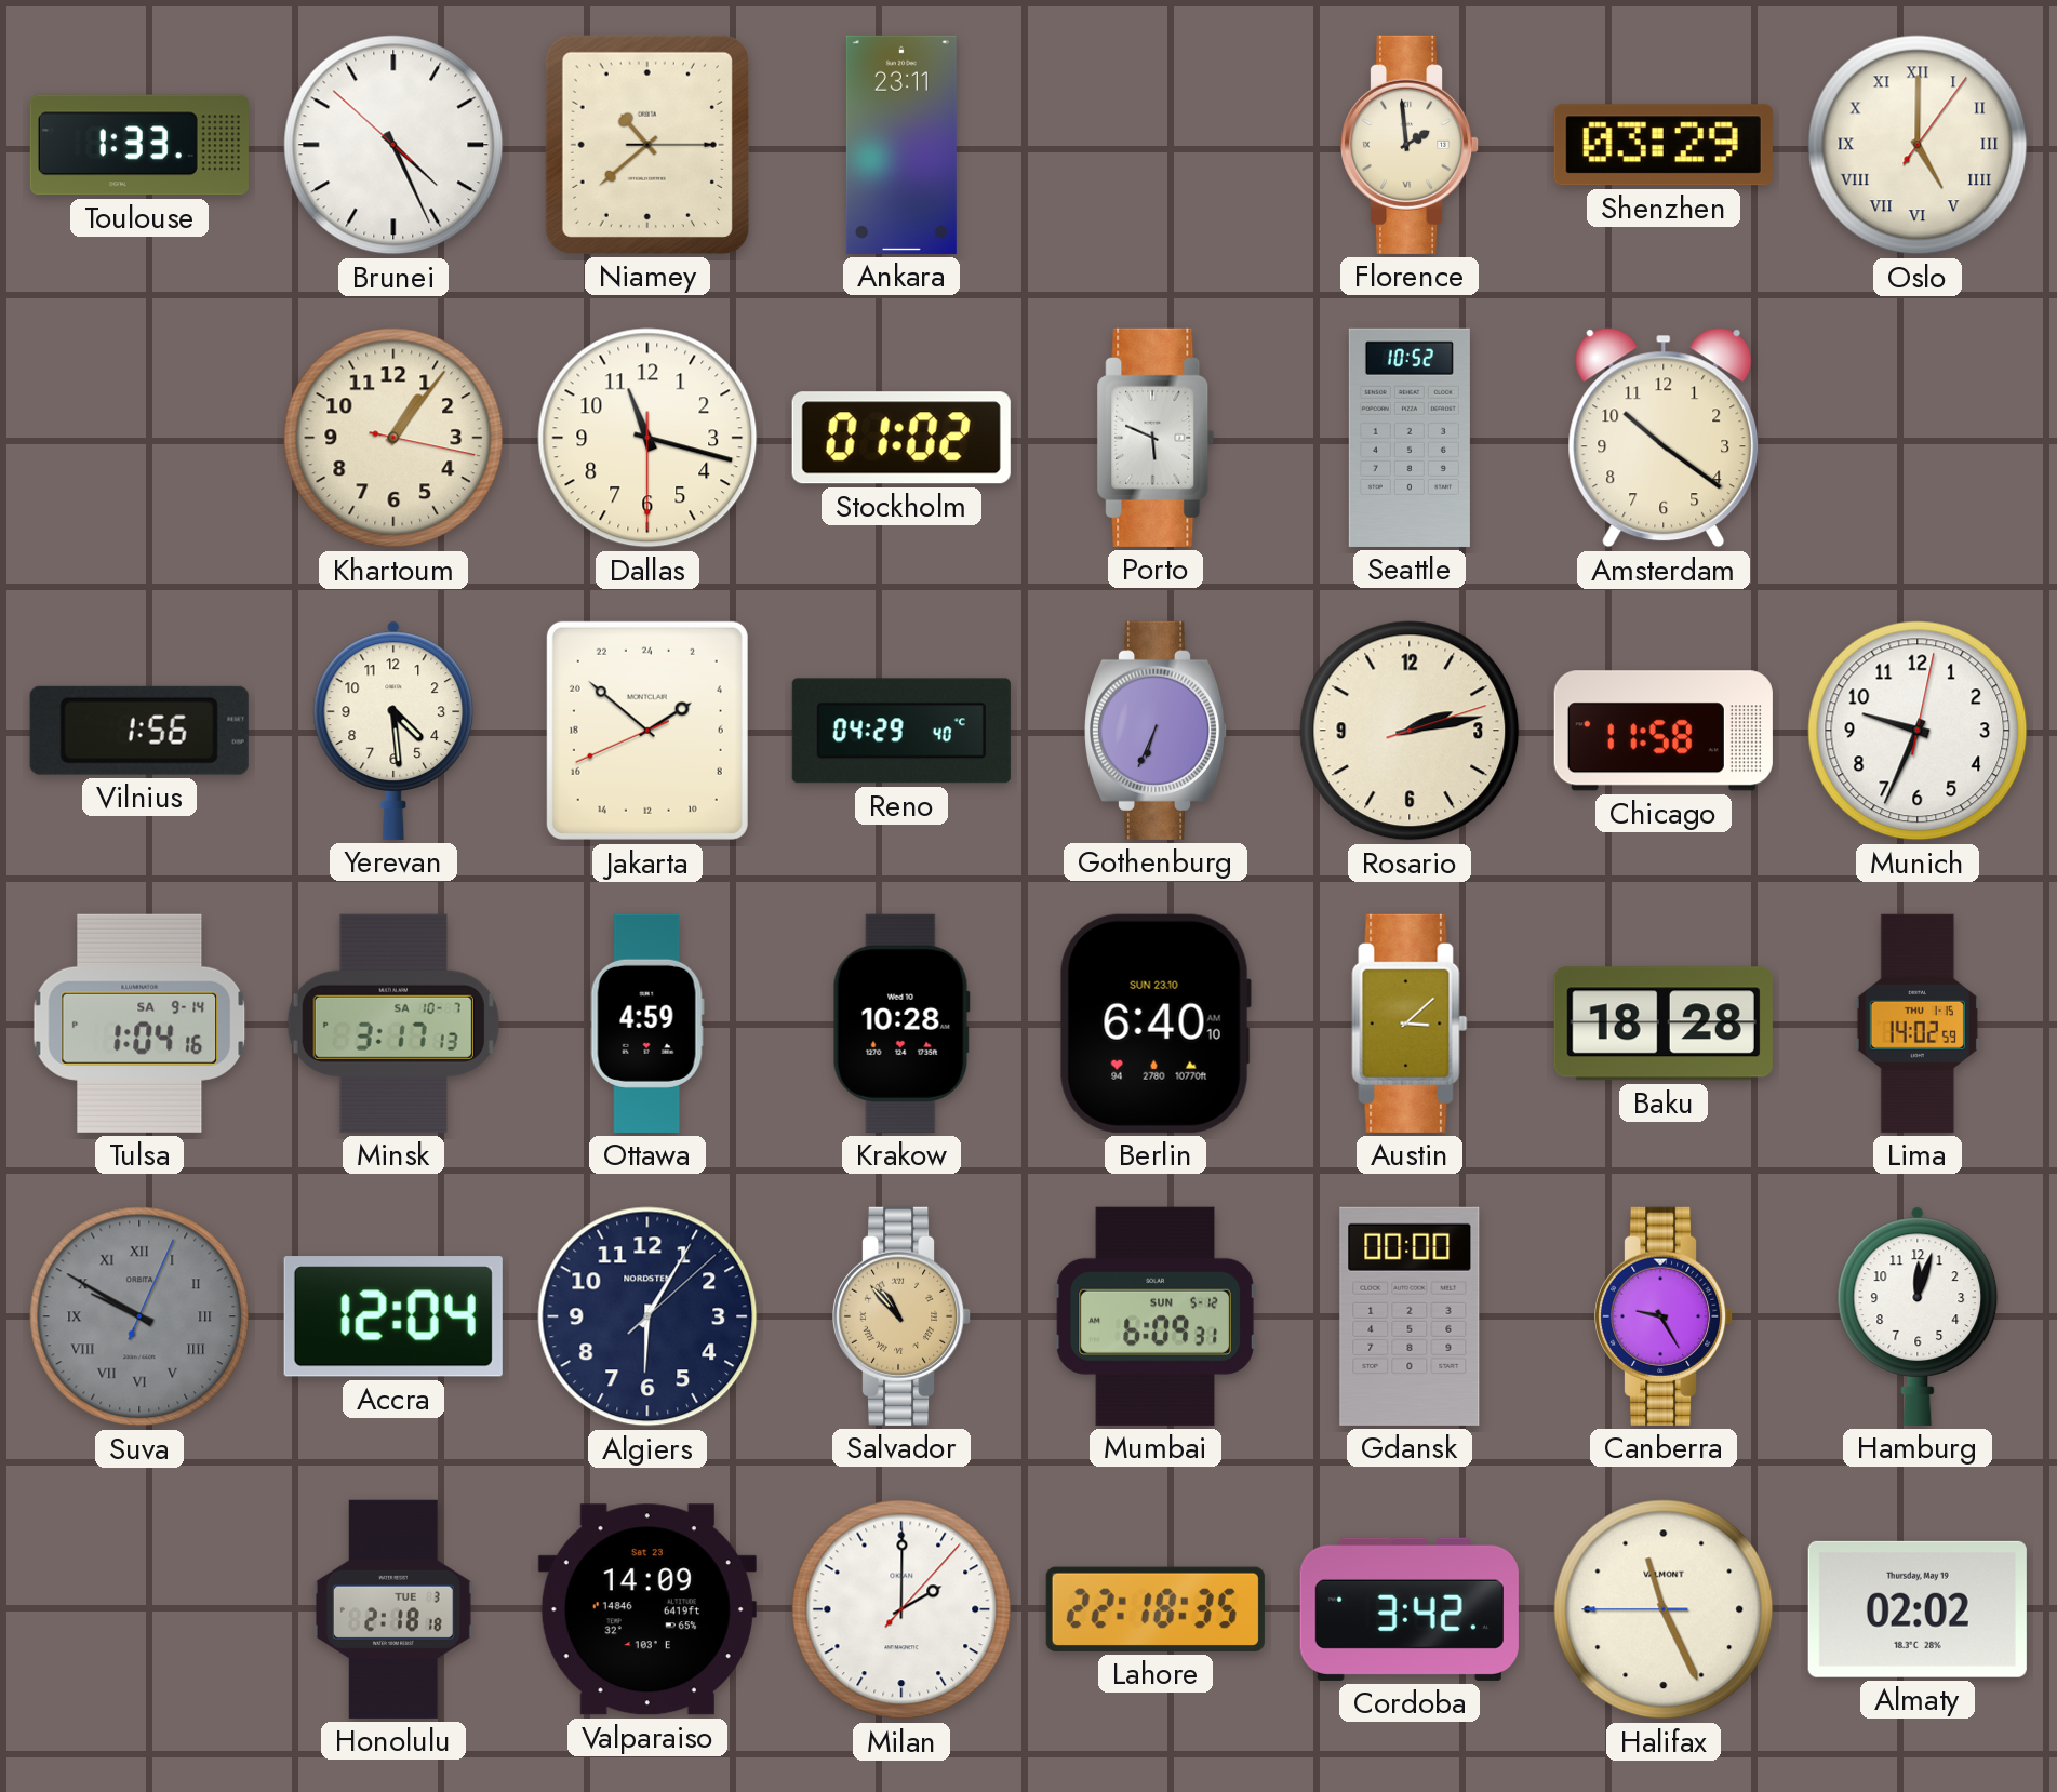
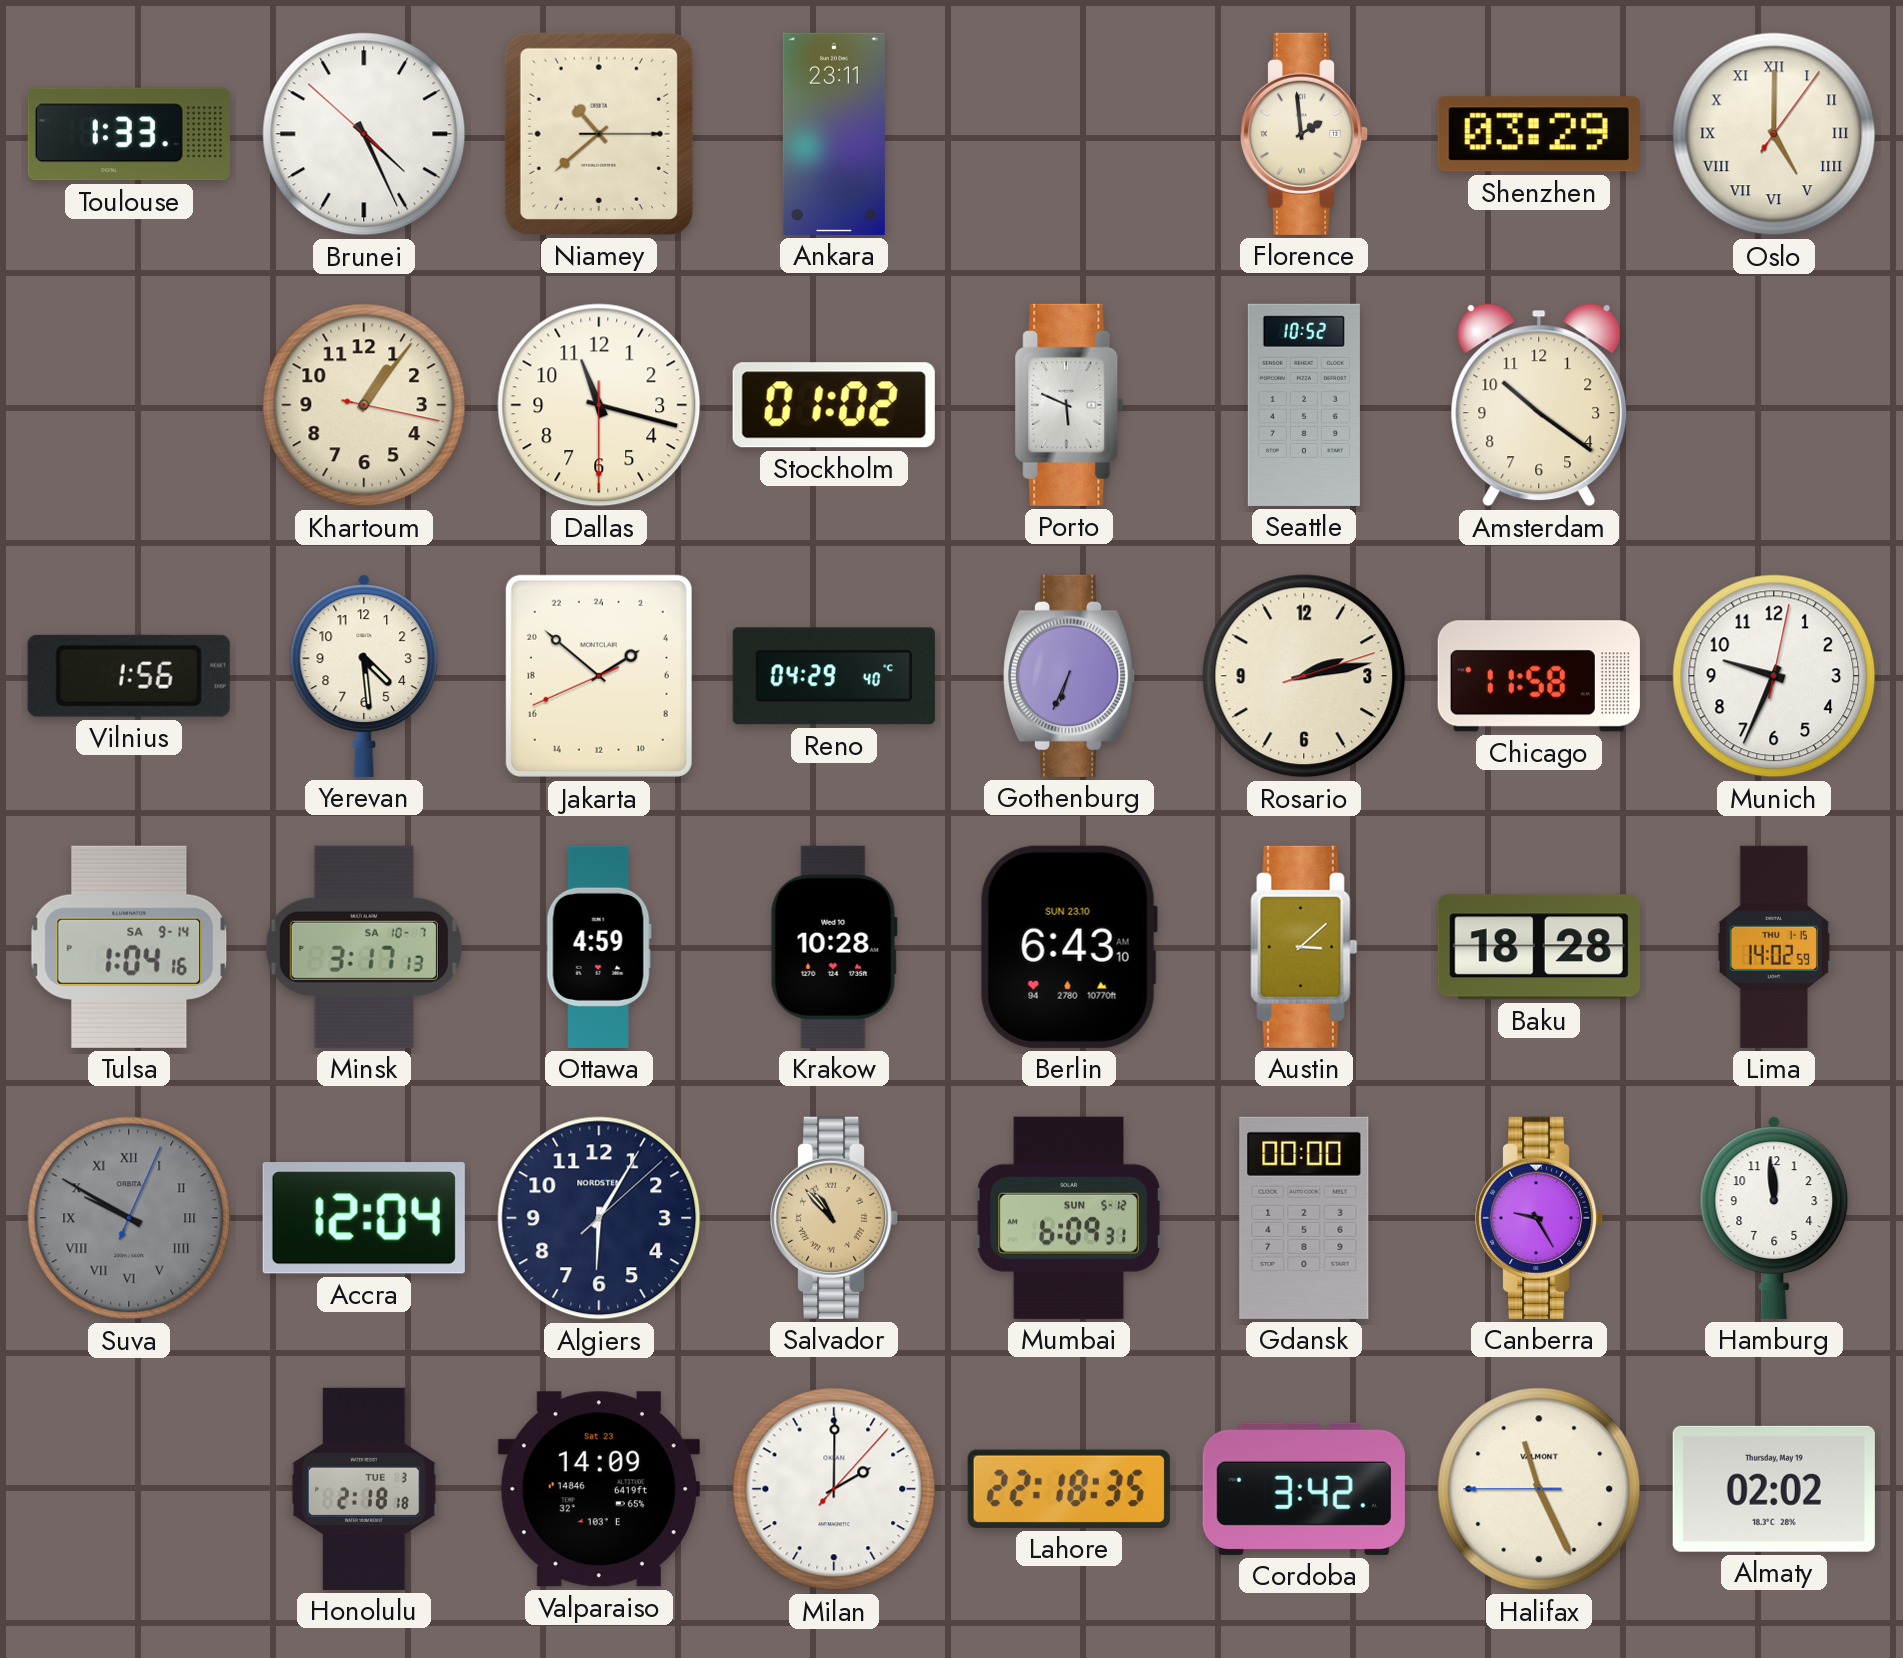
Berlin: 6:40 -> 6:43
Hamburg: 12:03 -> 11:59
